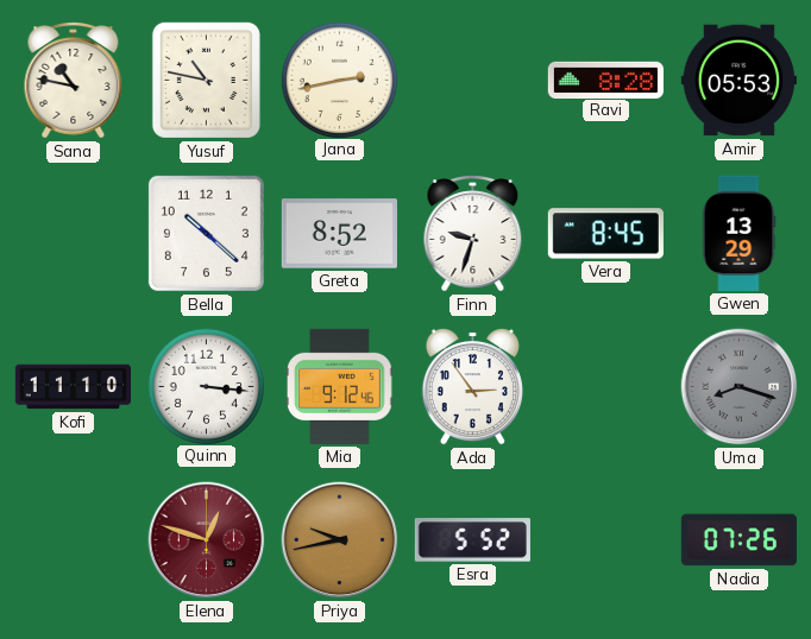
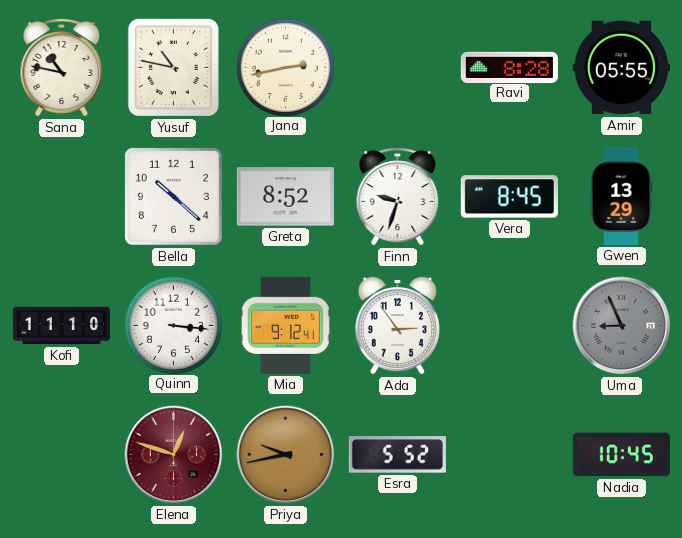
Amir: 05:53 -> 05:55
Mia: 9:12:46 -> 9:12:41
Uma: 8:18 -> 8:56
Nadia: 07:26 -> 10:45
